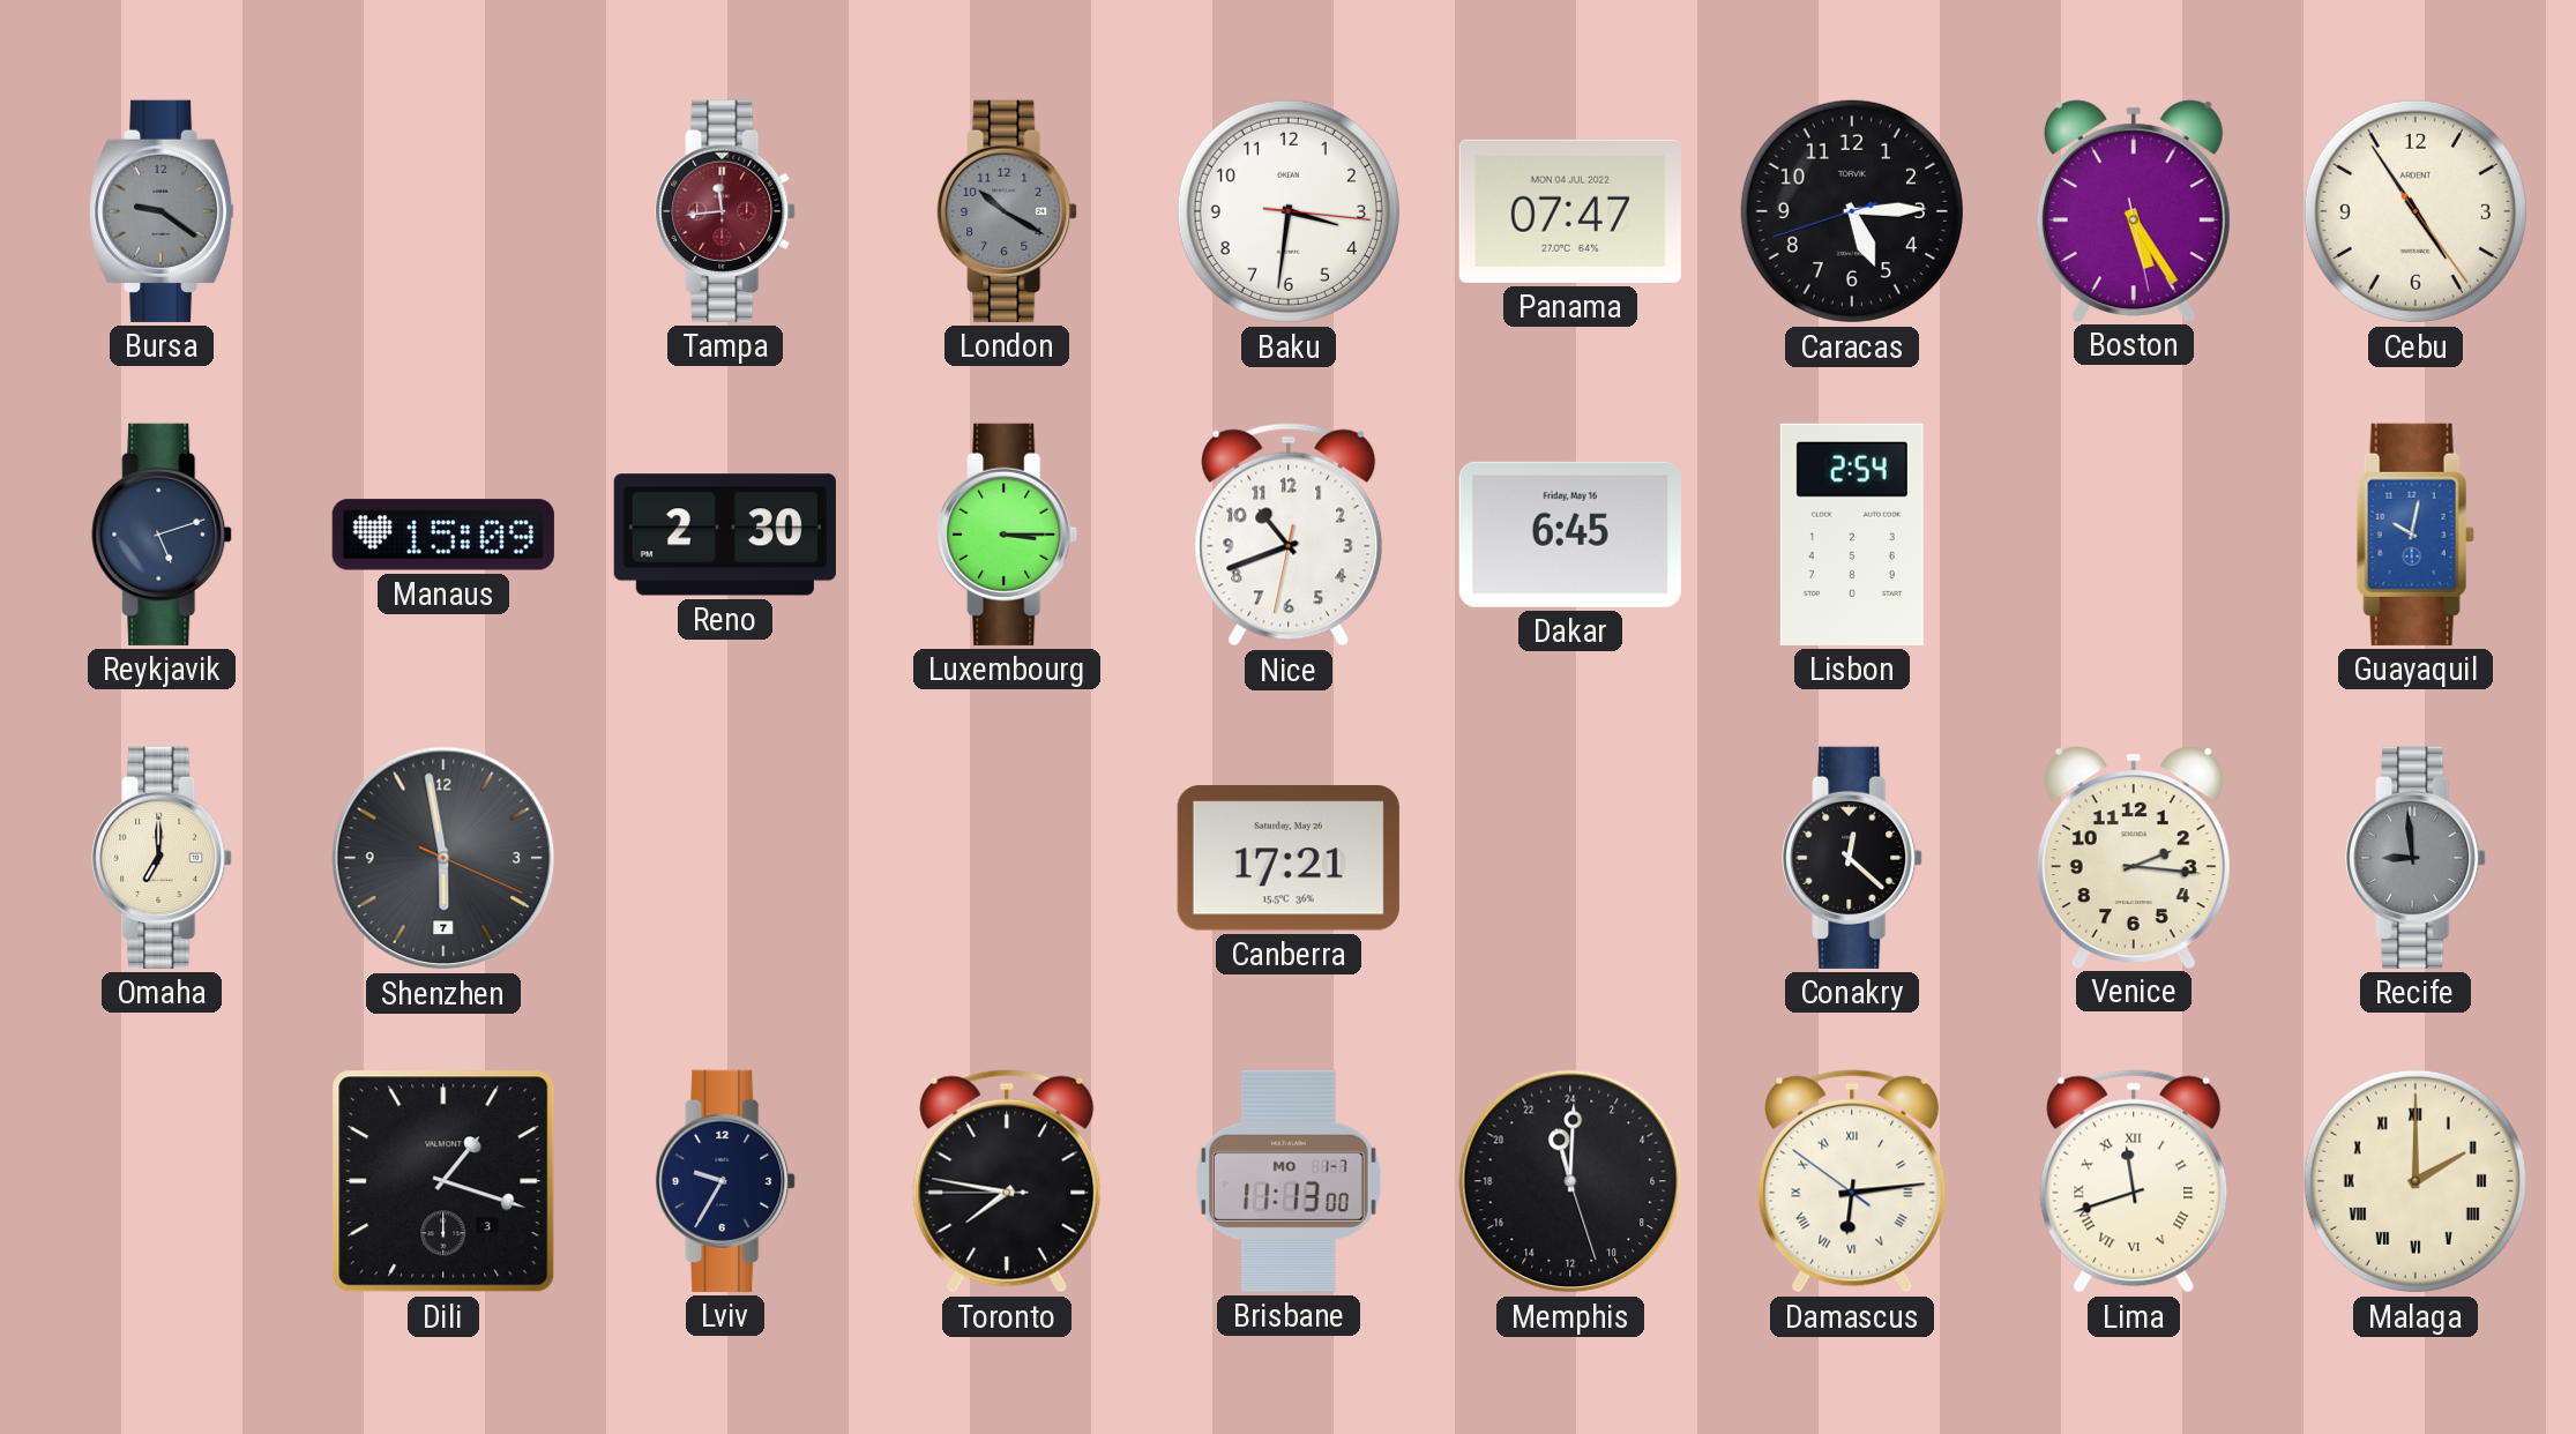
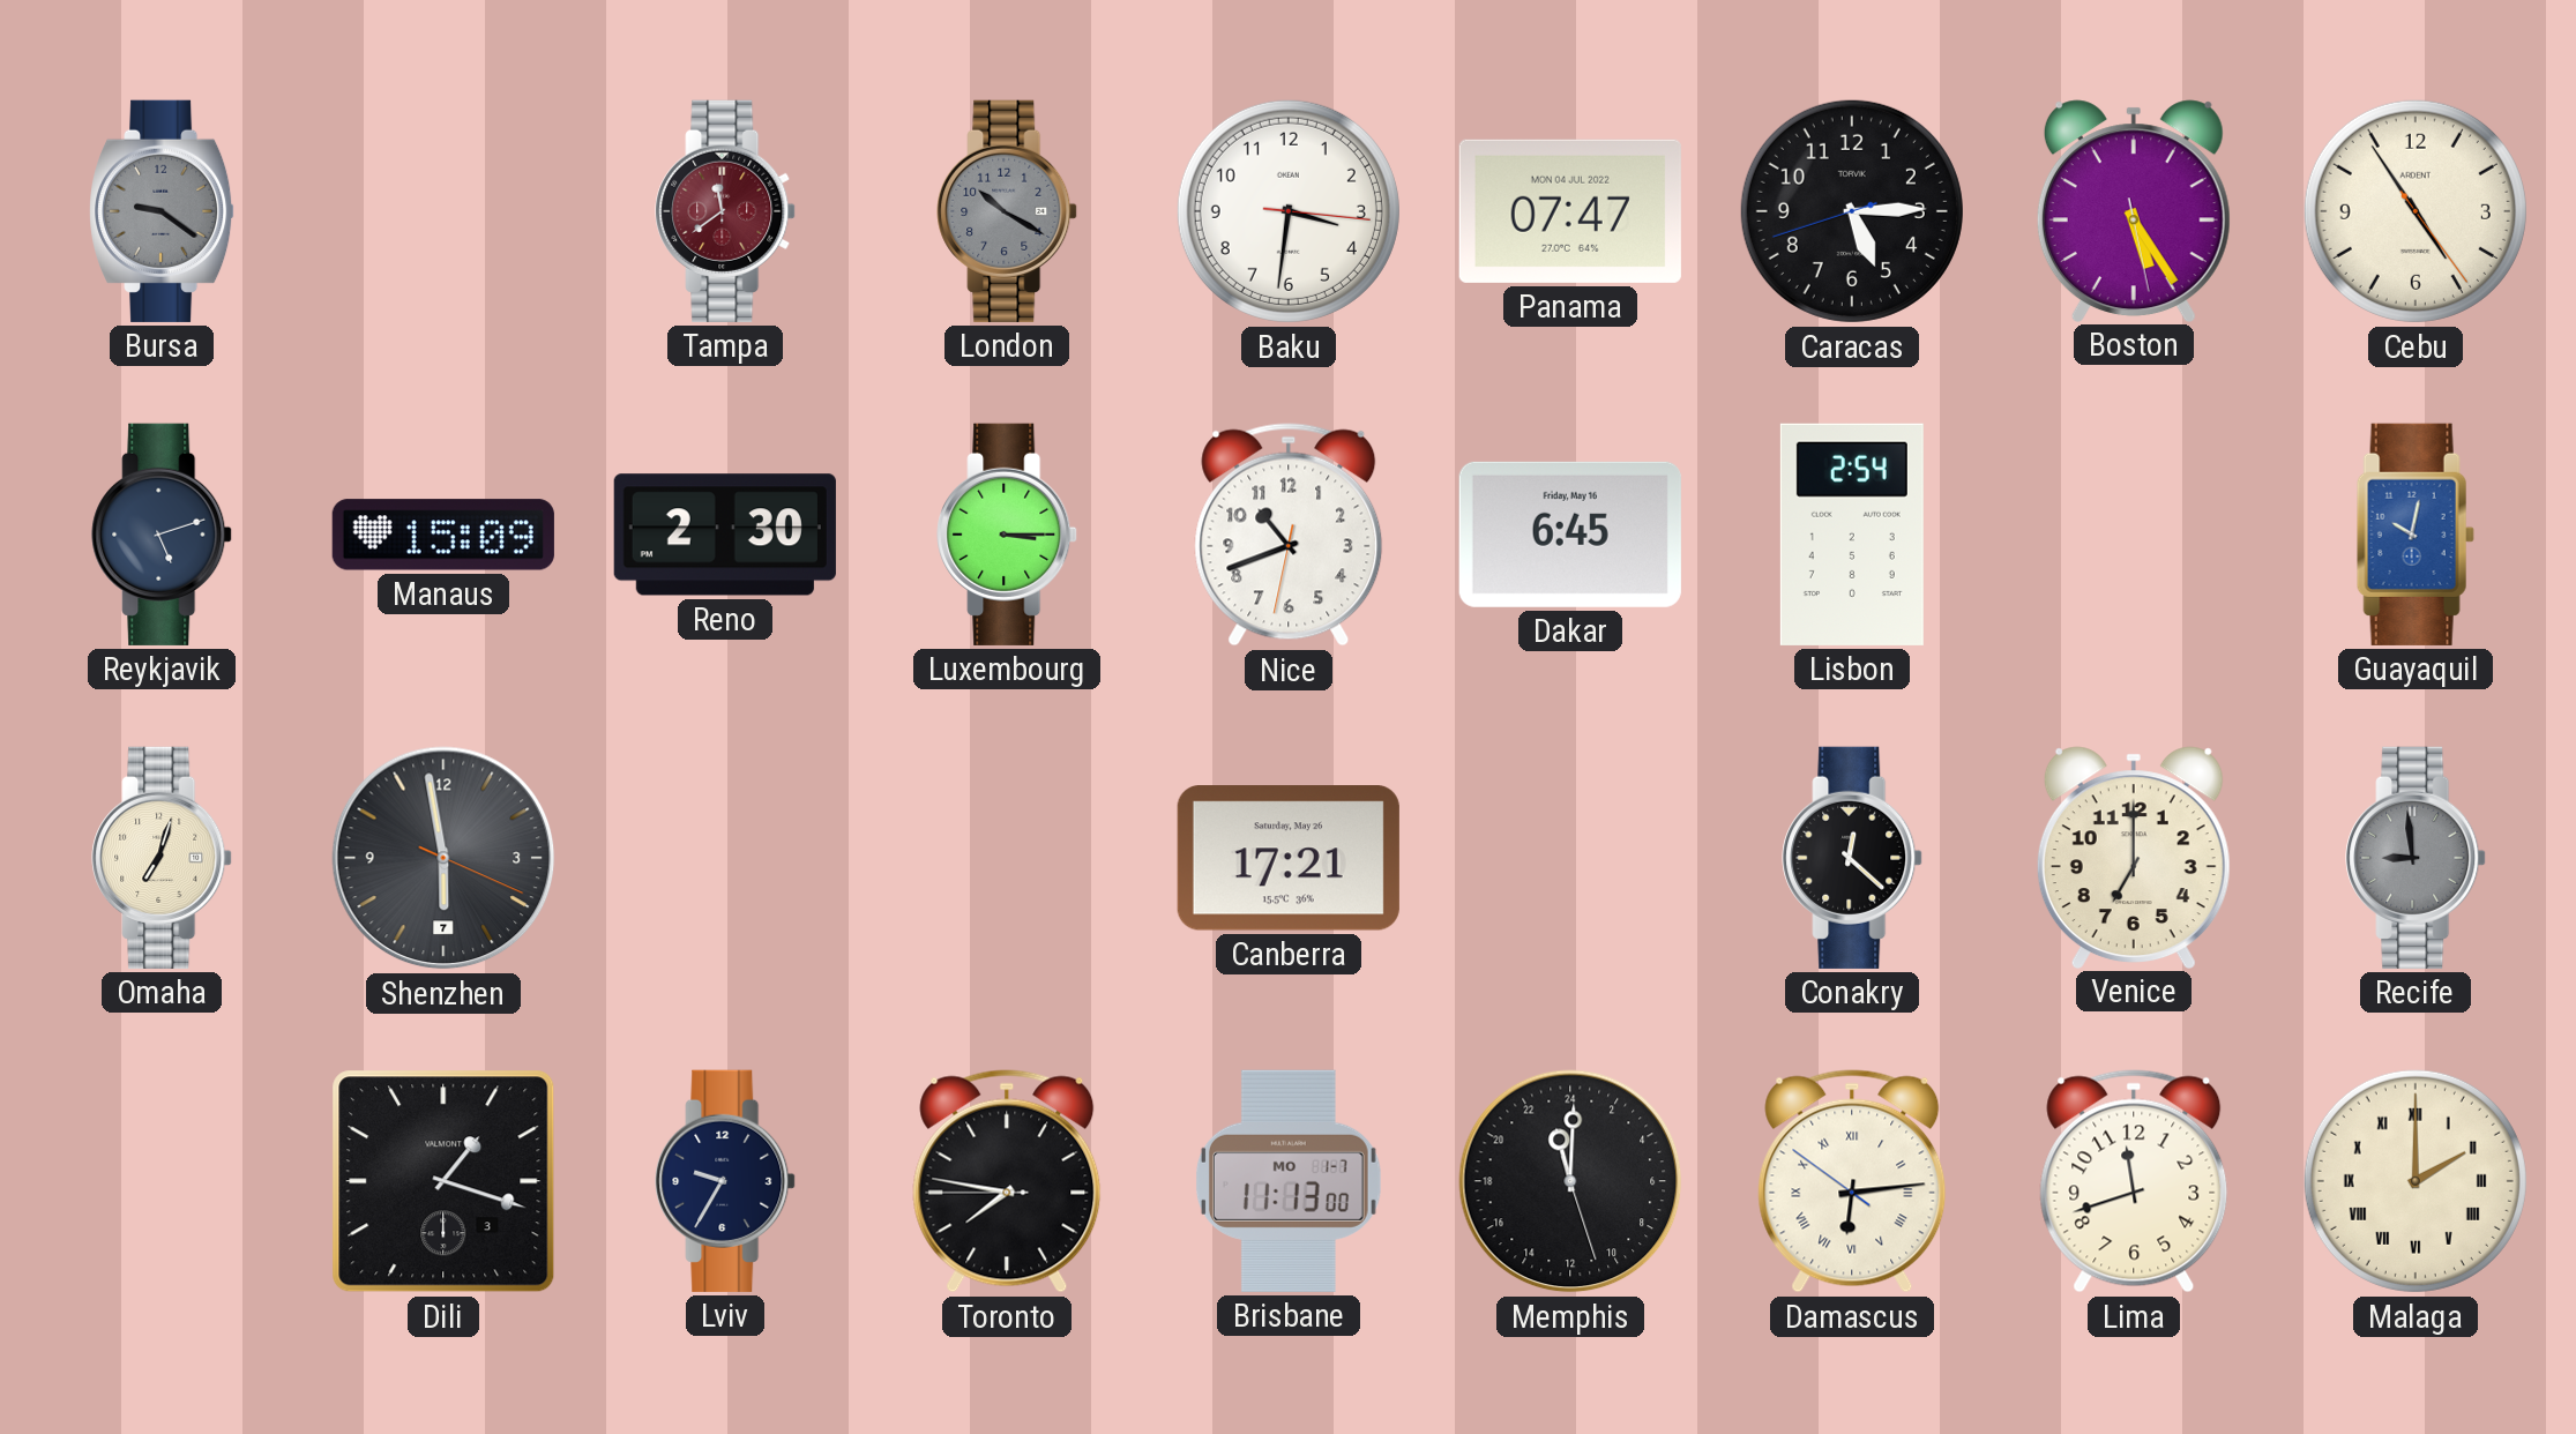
Tampa: 11:44 -> 11:39
Omaha: 7:00 -> 7:03
Venice: 2:16 -> 7:00
Lima numerals: Roman -> Arabic
